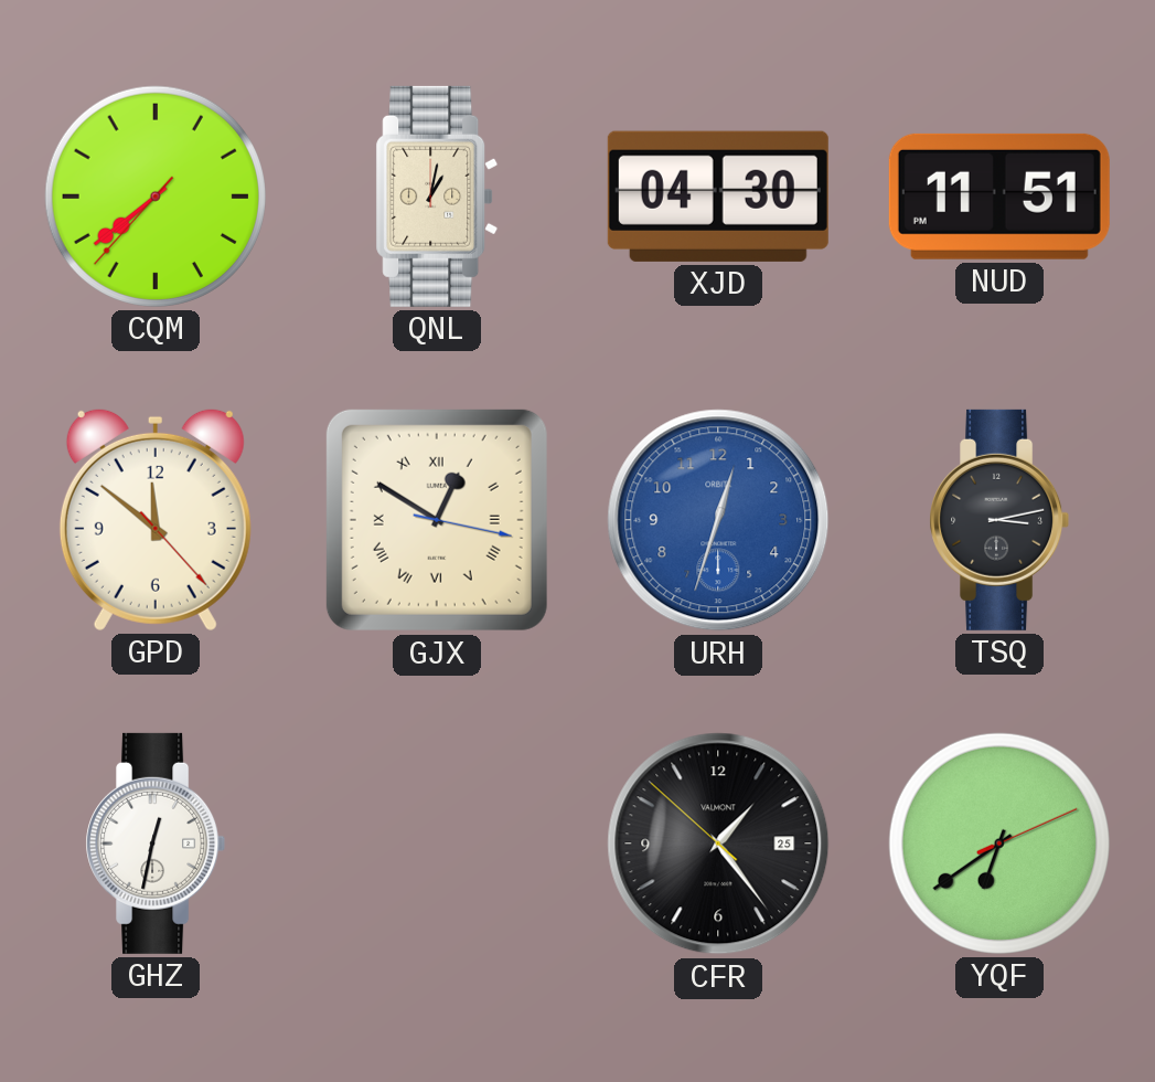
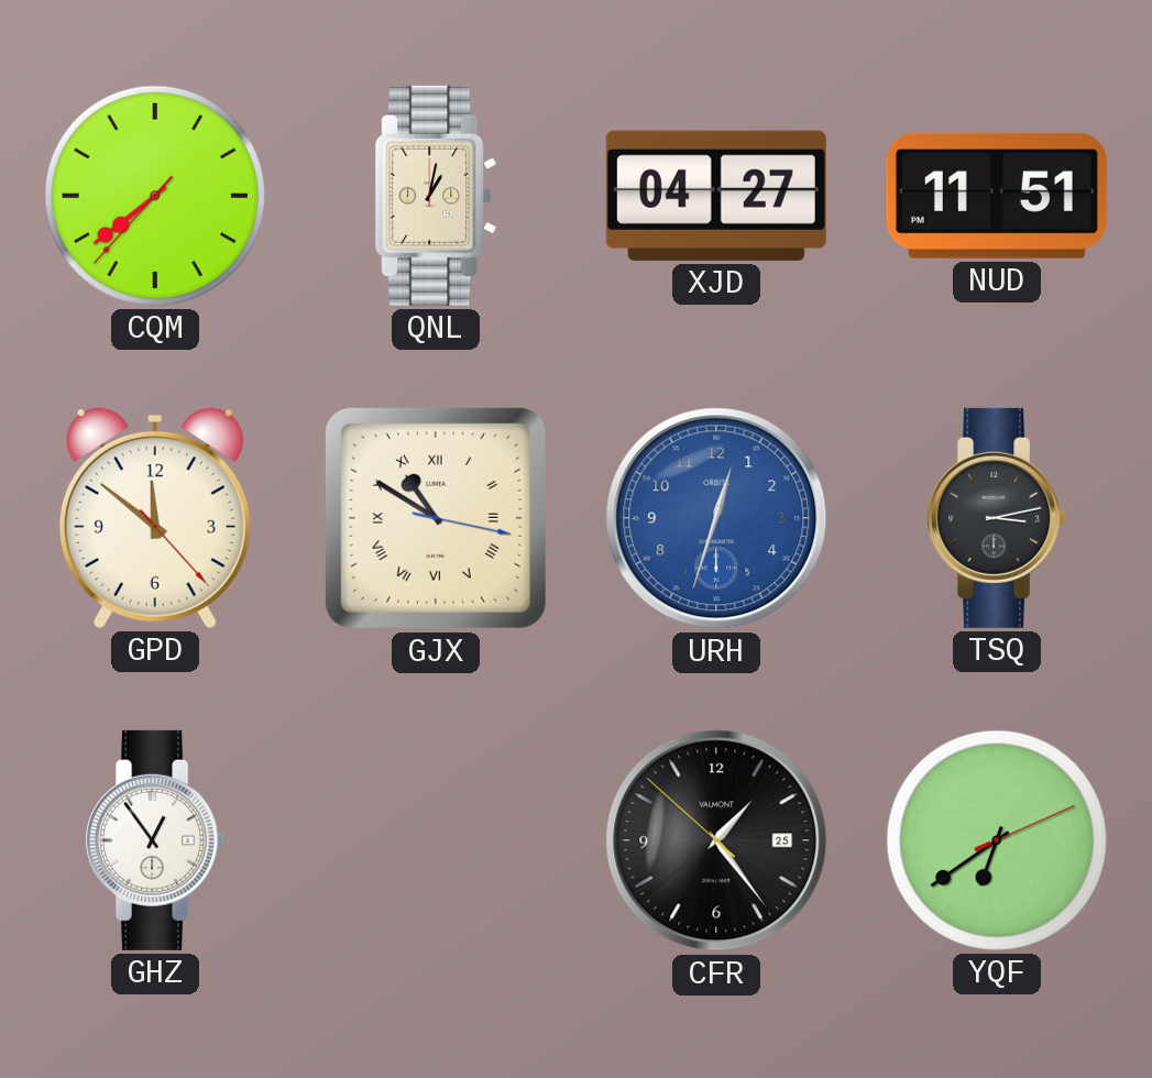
XJD: 04:30 -> 04:27
GJX: 12:50 -> 10:50
GHZ: 12:32 -> 12:54
